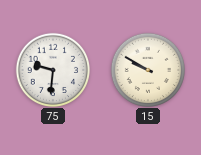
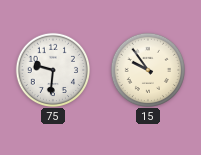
15: 9:50 -> 9:54
